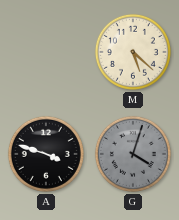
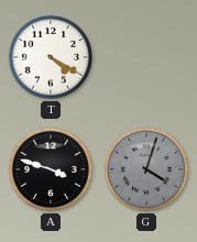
T: none -> 4:20
M: 5:22 -> none
